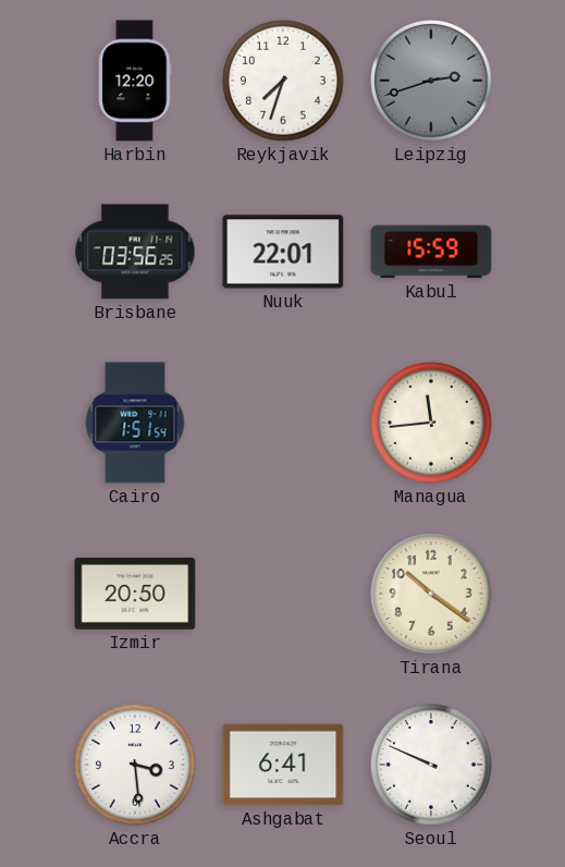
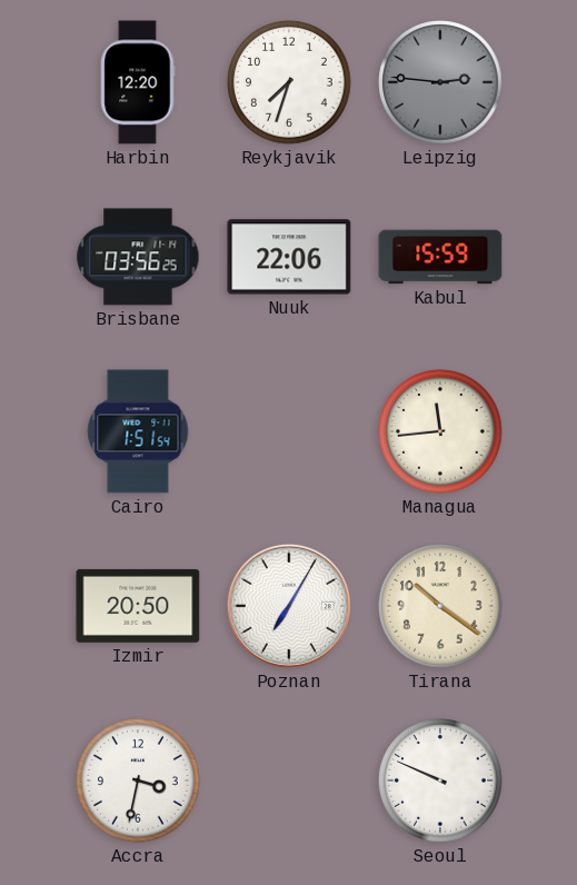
Leipzig: 2:42 -> 2:46
Nuuk: 22:01 -> 22:06
Poznan: none -> 7:05
Accra: 3:29 -> 3:32
Ashgabat: 6:41 -> none
